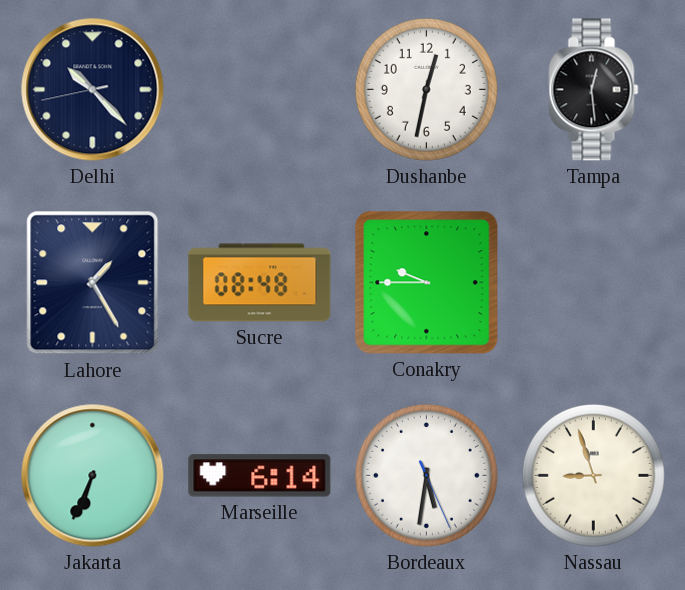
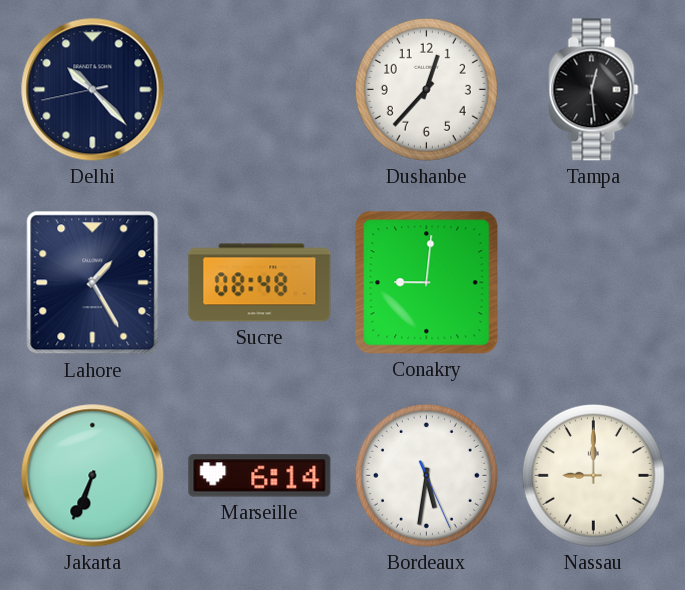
Dushanbe: 12:32 -> 12:37
Conakry: 9:45 -> 9:01
Nassau: 8:57 -> 9:00
